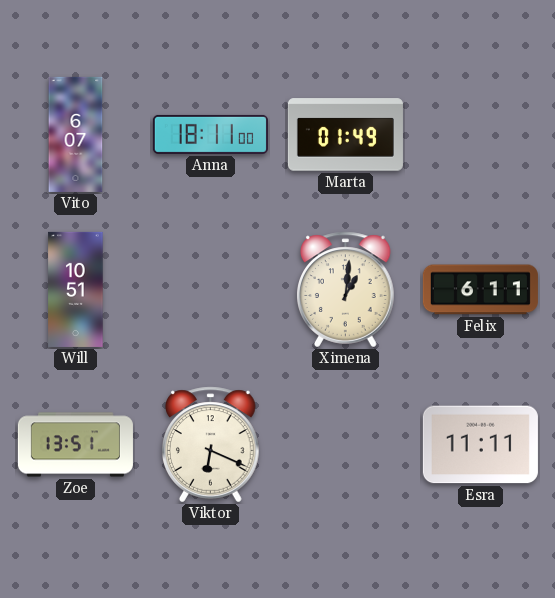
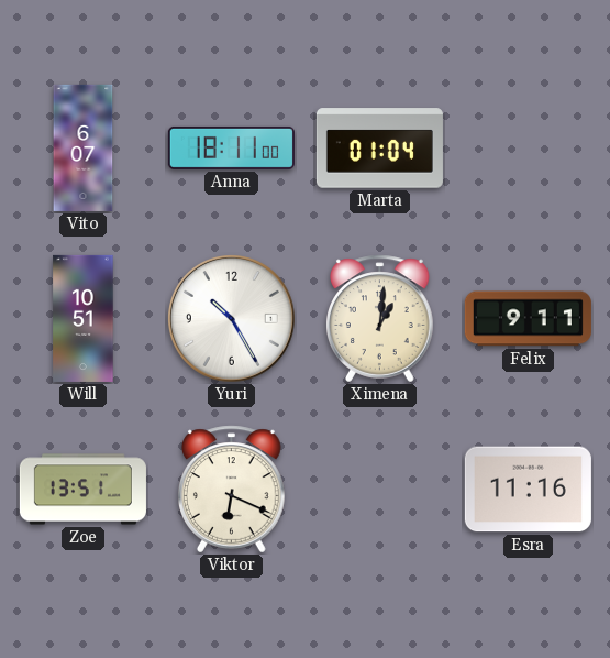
Marta: 01:49 -> 01:04
Yuri: none -> 10:25
Felix: 6:11 -> 9:11
Esra: 11:11 -> 11:16
